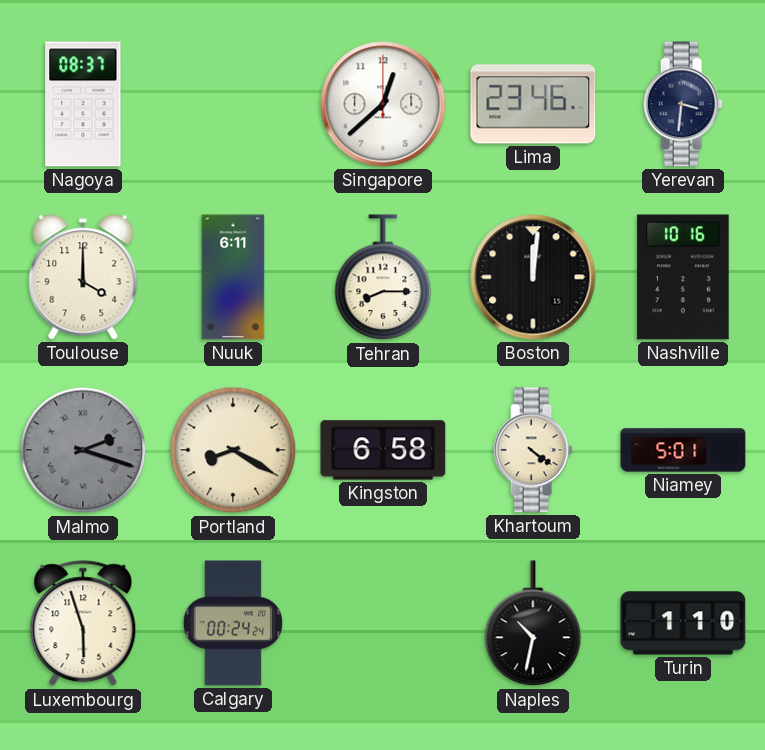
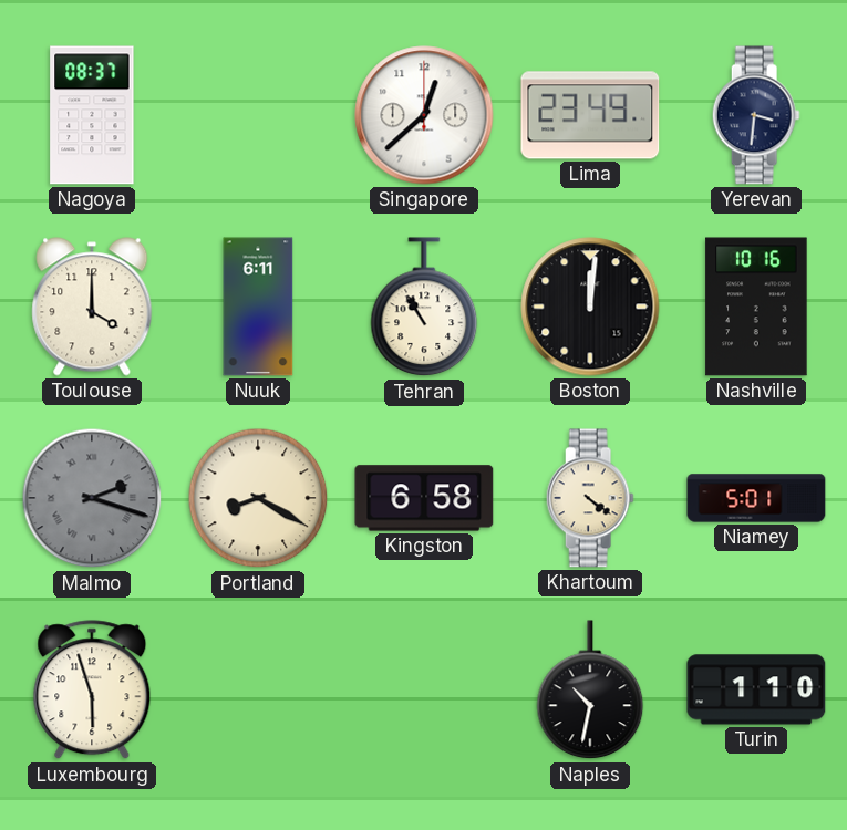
Lima: 23:46 -> 23:49
Tehran: 8:15 -> 10:55
Calgary: 00:24 -> none
